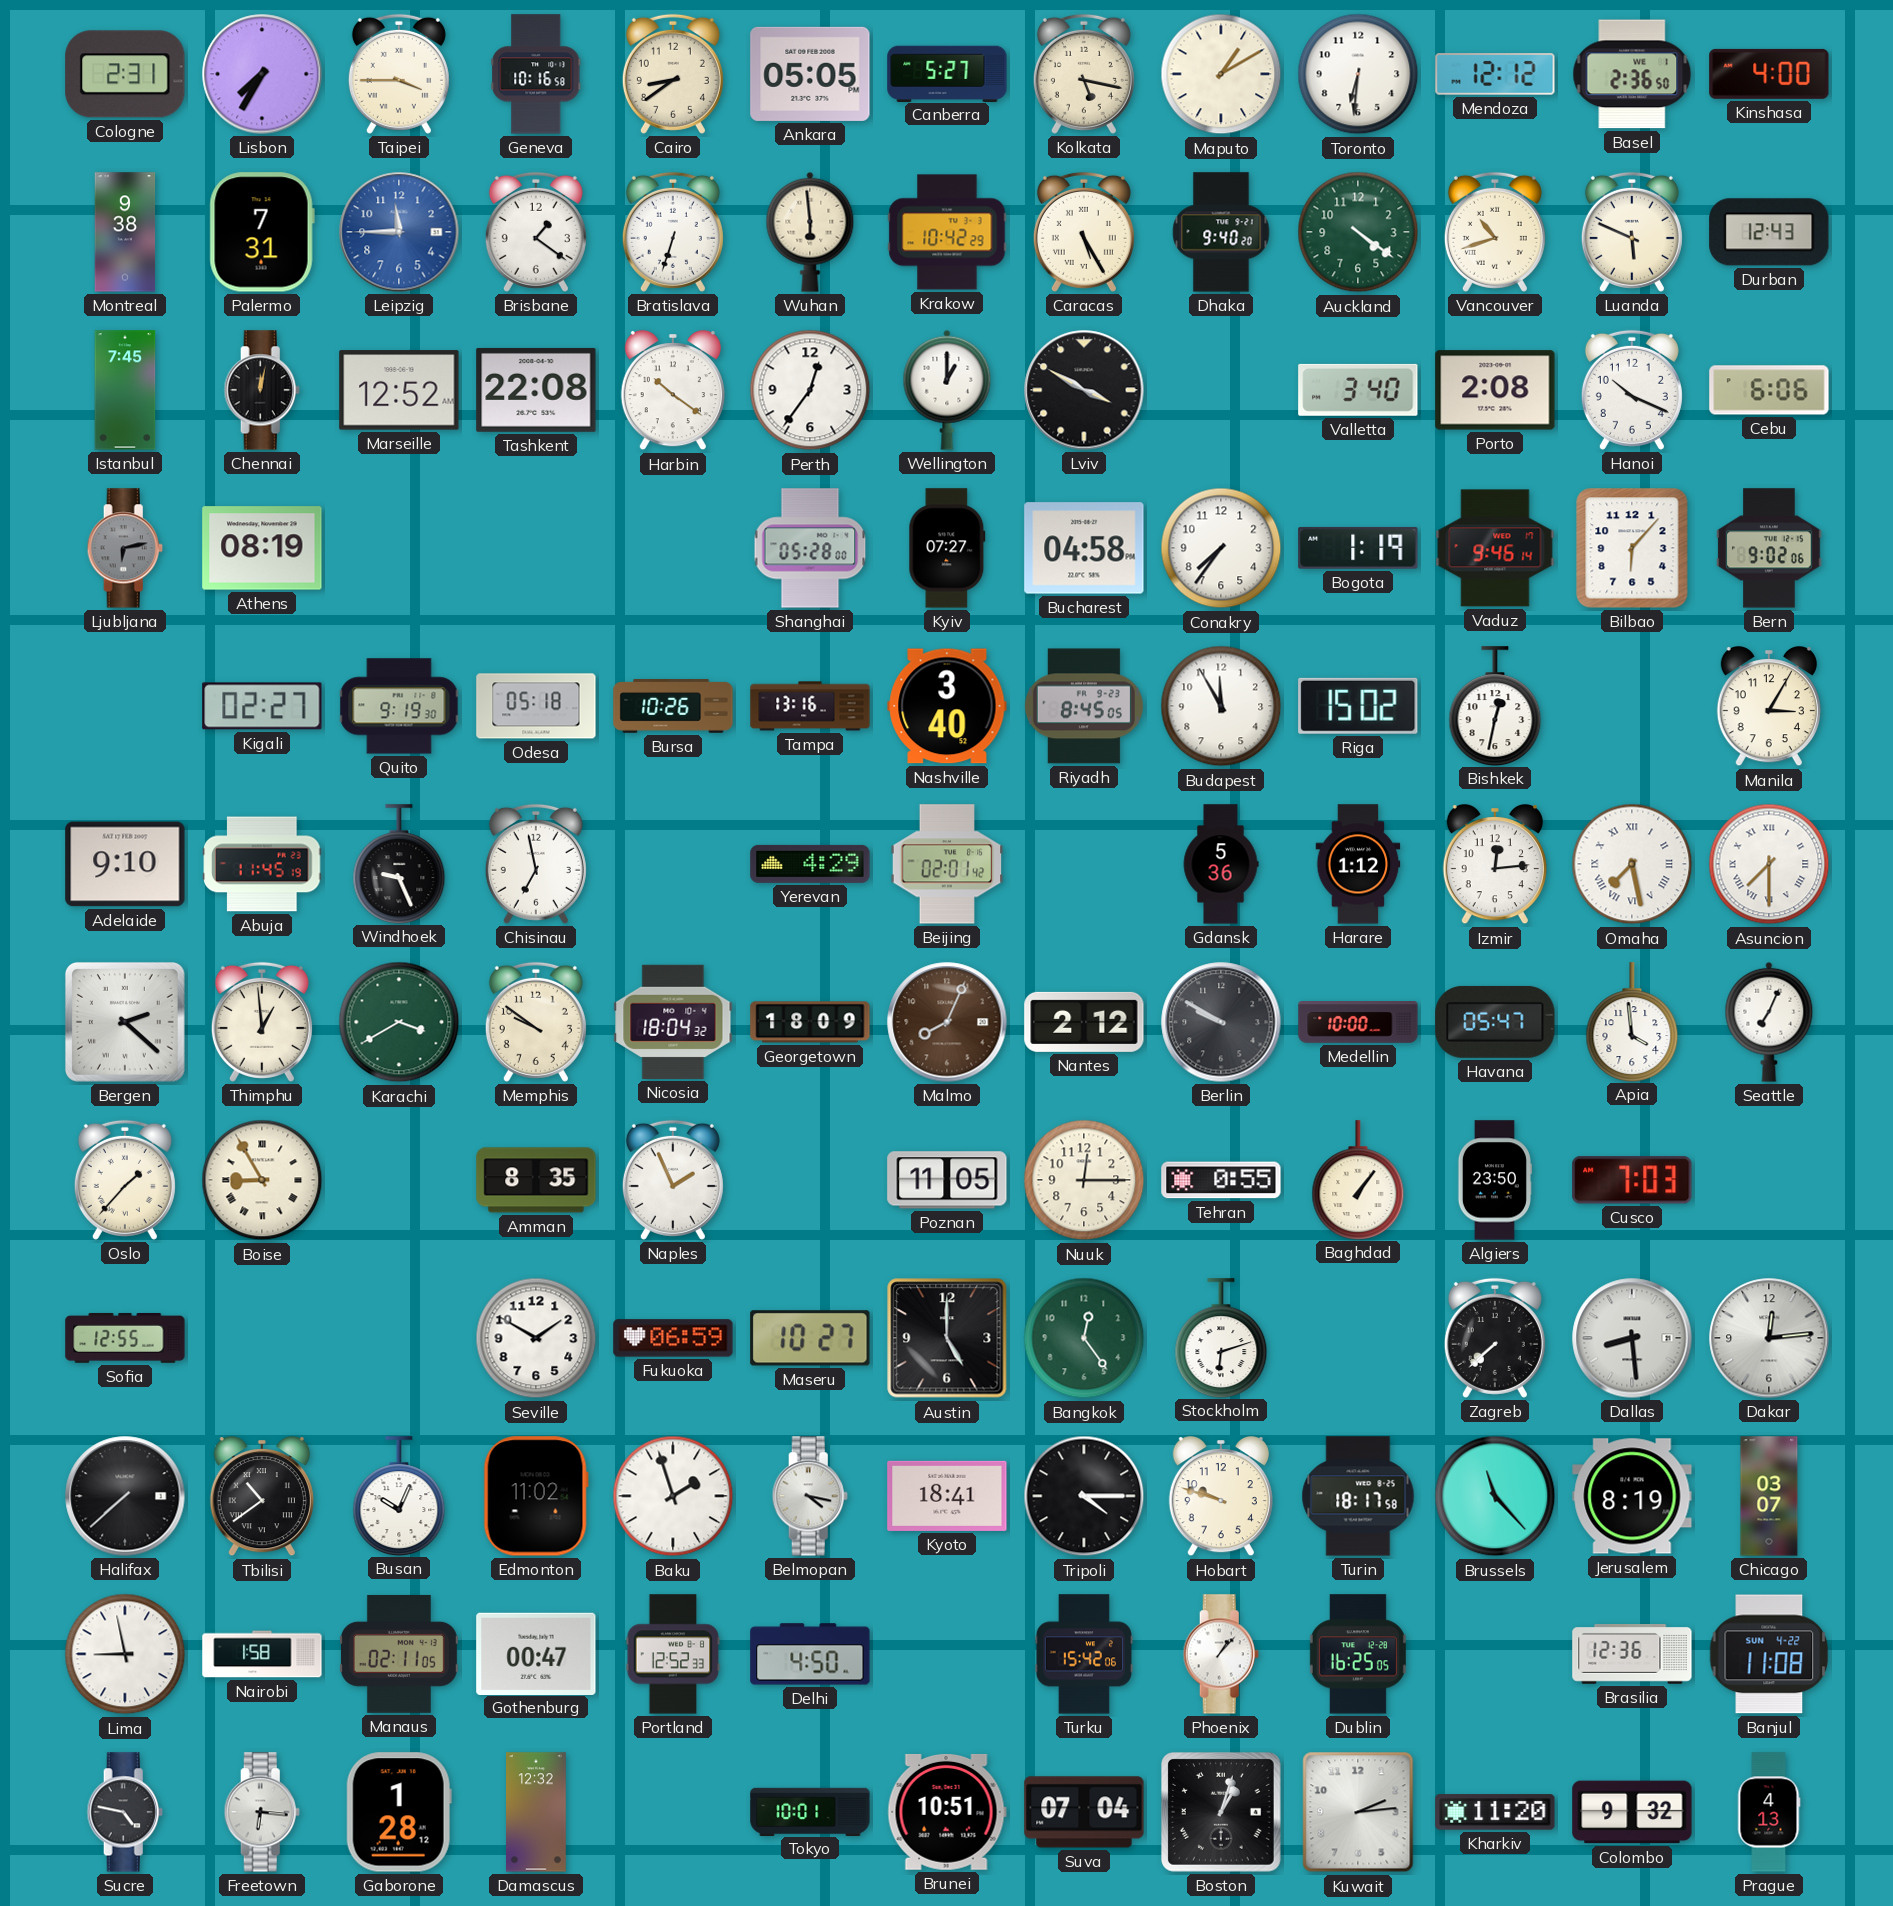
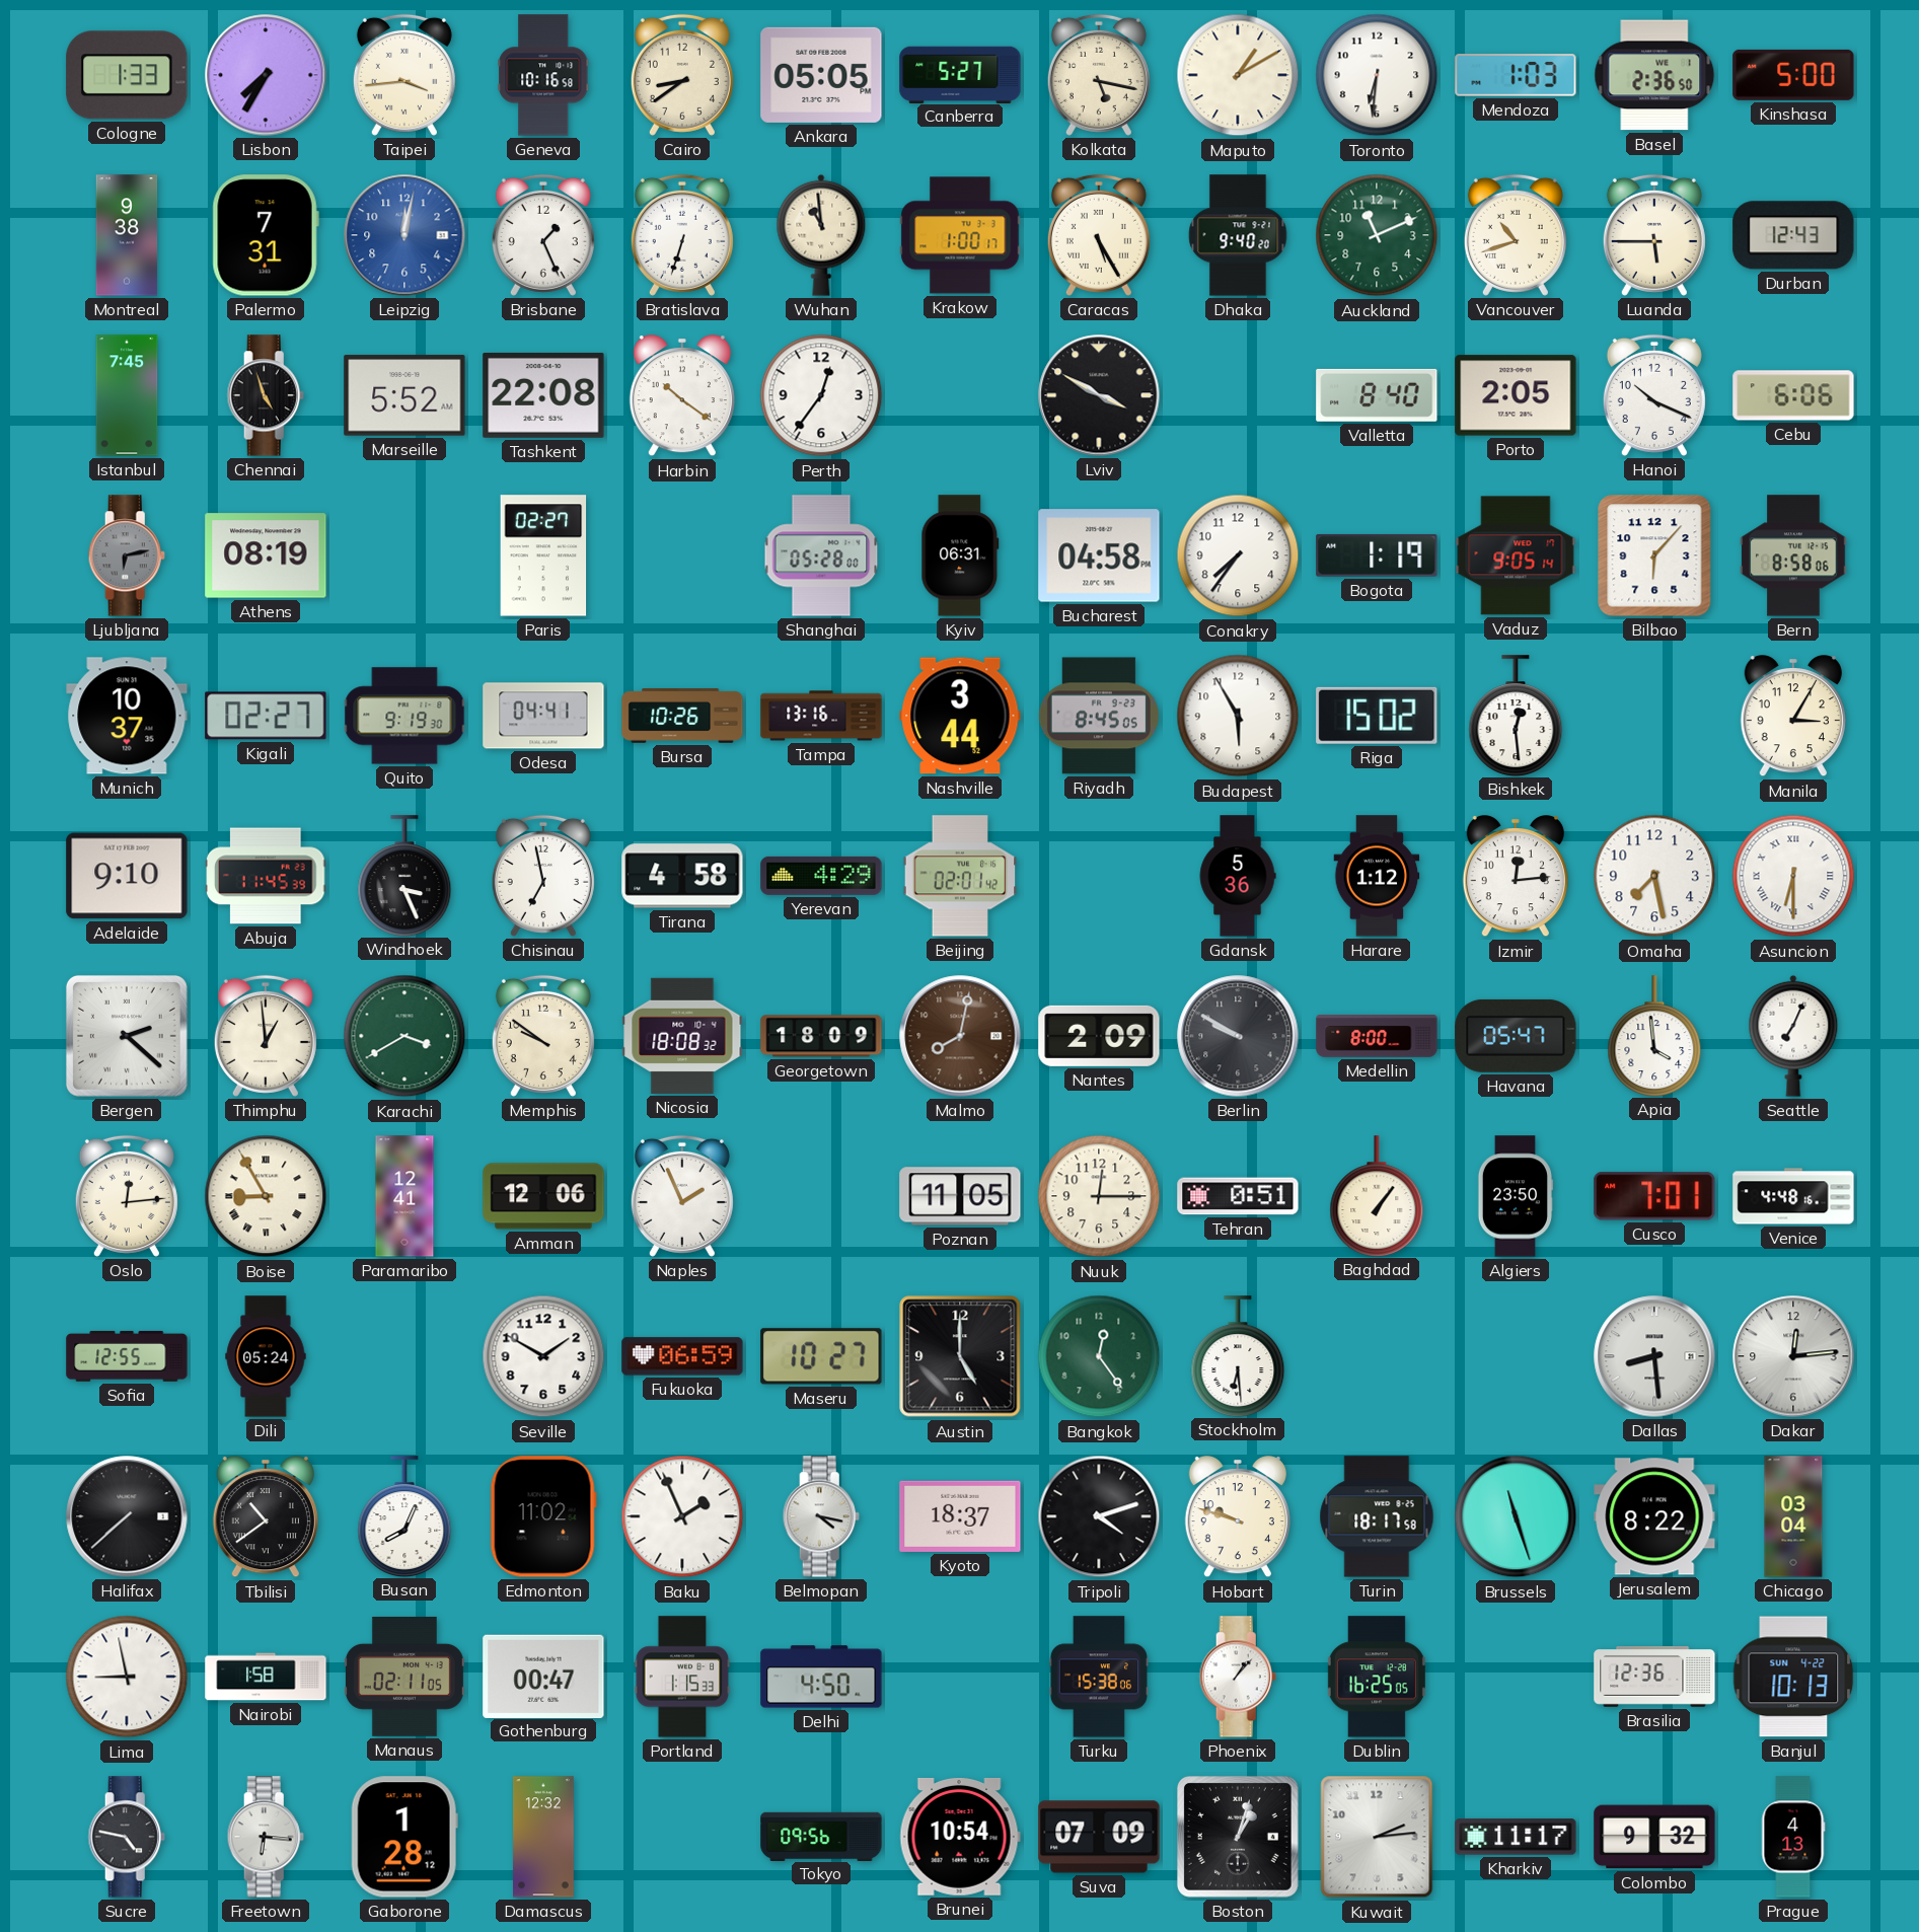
Cologne: 2:31 -> 1:33
Taipei: 3:45 -> 3:44
Mendoza: 12:12 -> 1:03
Kinshasa: 4:00 -> 5:00
Leipzig: 11:45 -> 12:02
Brisbane: 1:21 -> 1:26
Wuhan: 5:59 -> 10:59
Krakow: 10:42 -> 1:00
Auckland: 4:21 -> 11:11
Luanda: 5:49 -> 5:45
Chennai: 12:02 -> 4:57
Marseille: 12:52 -> 5:52
Wellington: 1:00 -> none
Valletta: 3:40 -> 8:40
Porto: 2:08 -> 2:05
Paris: none -> 02:27
Kyiv: 07:27 -> 06:31
Vaduz: 9:46 -> 9:05
Bern: 9:02 -> 8:58
Munich: none -> 10:37
Odesa: 05:18 -> 04:41
Nashville: 3:40 -> 3:44
Budapest: 11:55 -> 5:55
Bishkek: 12:32 -> 12:29
Abuja: 11:45:19 -> 11:45:39
Windhoek: 9:26 -> 3:26
Tirana: none -> 4:58
Omaha numerals: Roman -> Arabic
Asuncion: 7:30 -> 6:30
Nicosia: 18:04 -> 18:08
Malmo: 8:04 -> 8:02
Nantes: 2:12 -> 2:09
Medellin: 10:00 -> 8:00
Oslo: 1:37 -> 12:14
Paramaribo: none -> 12:41
Amman: 8:35 -> 12:06
Tehran: 0:55 -> 0:51
Cusco: 7:03 -> 7:01
Venice: none -> 4:48
Dili: none -> 05:24
Stockholm: 6:12 -> 6:29
Zagreb: 7:38 -> none
Busan: 10:04 -> 8:04
Baku: 1:57 -> 1:56
Kyoto: 18:41 -> 18:37
Tripoli: 4:15 -> 4:12
Brussels: 11:23 -> 11:27
Jerusalem: 8:19 -> 8:22
Chicago: 03:07 -> 03:04
Portland: 12:52 -> 1:15
Turku: 15:42 -> 15:38
Banjul: 11:08 -> 10:13
Tokyo: 10:01 -> 09:56
Brunei: 10:51 -> 10:54
Suva: 07:04 -> 07:09
Kharkiv: 11:20 -> 11:17
